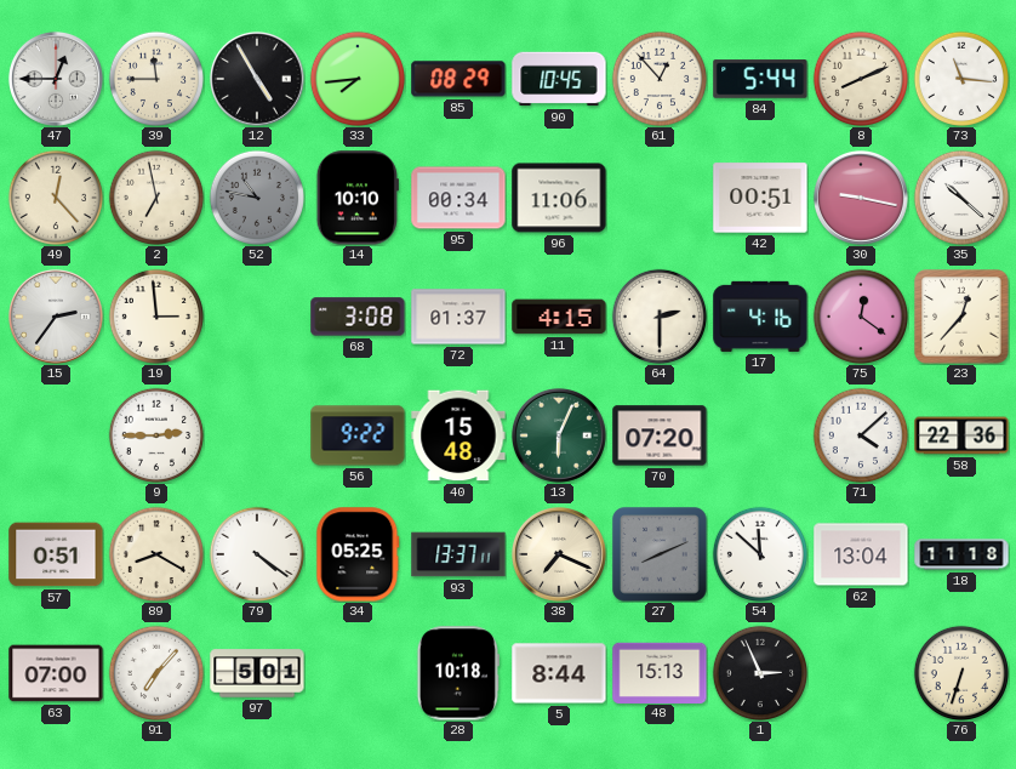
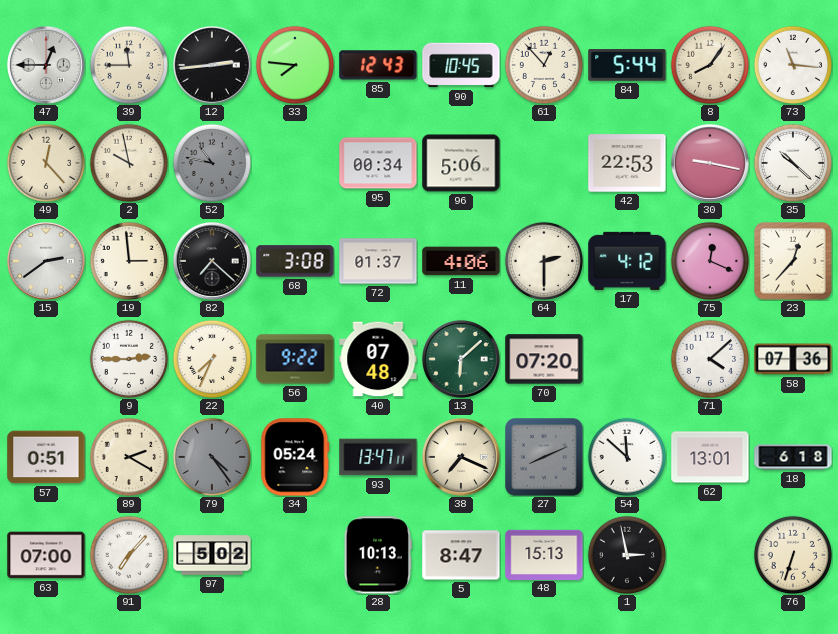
12: 4:55 -> 2:44
33: 7:44 -> 7:46
85: 08:29 -> 12:43
8: 8:11 -> 8:06
2: 6:58 -> 9:58
14: 10:10 -> none
96: 11:06 -> 5:06
42: 00:51 -> 22:53
15: 2:36 -> 2:39
82: none -> 7:22
11: 4:15 -> 4:06
17: 4:16 -> 4:12
75: 12:21 -> 12:19
22: none -> 7:34
40: 15:48 -> 07:48
13: 6:04 -> 6:08
58: 22:36 -> 07:36
89: 8:20 -> 2:20
79: 4:21 -> 4:24
79 dial: white -> grey
34: 05:25 -> 05:24
93: 13:37 -> 13:47
62: 13:04 -> 13:01
18: 11:18 -> 6:18
97: 5:01 -> 5:02
28: 10:18 -> 10:13
5: 8:44 -> 8:47
1: 2:56 -> 2:58
